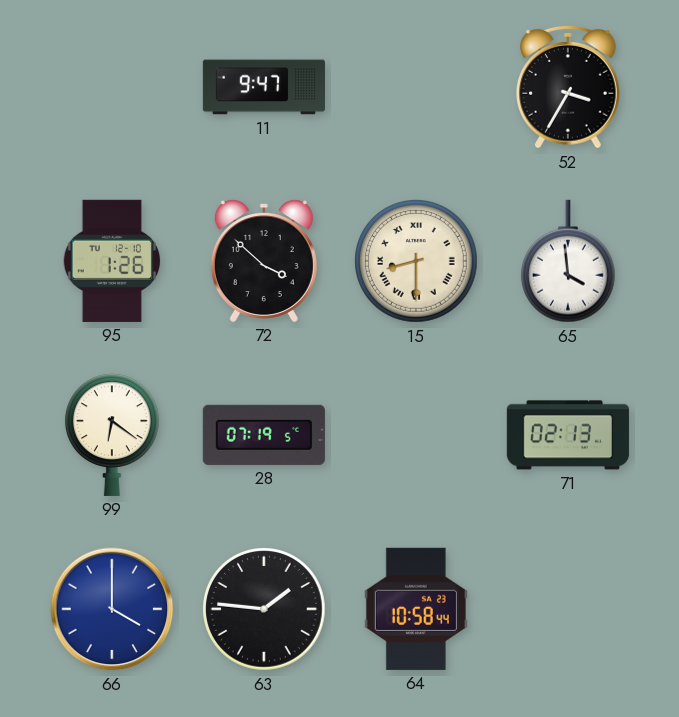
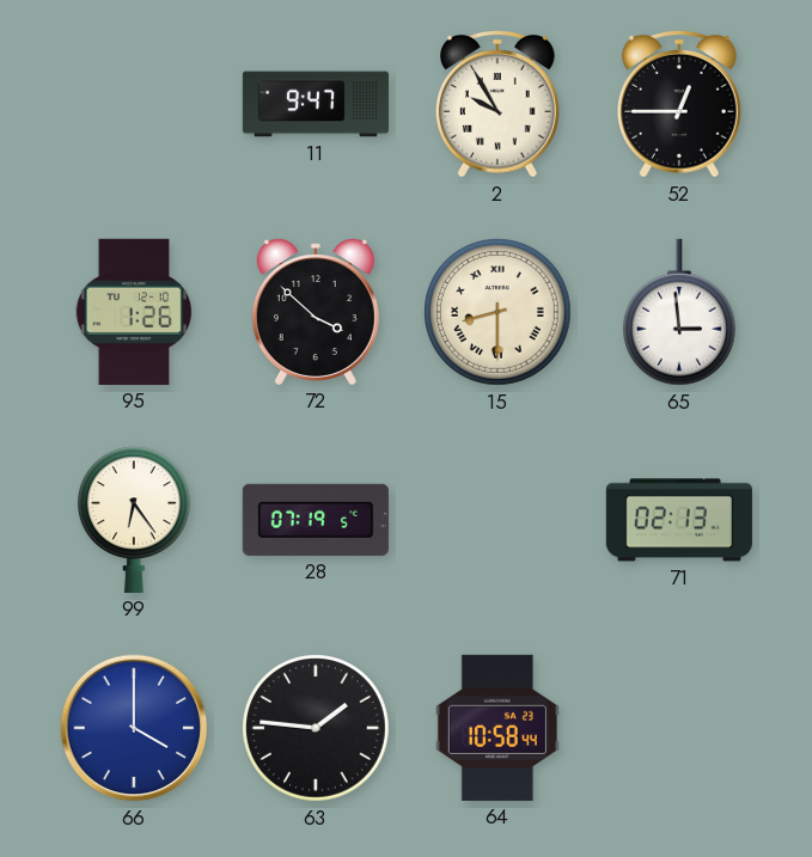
2: none -> 9:55
52: 3:35 -> 12:45
65: 3:59 -> 2:59
99: 6:21 -> 6:24
